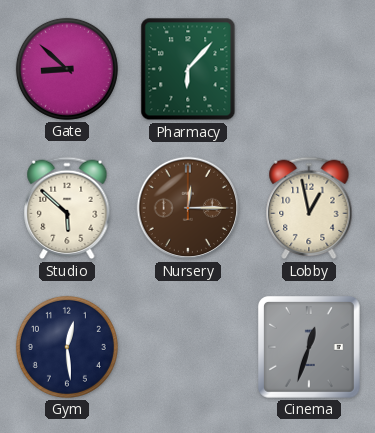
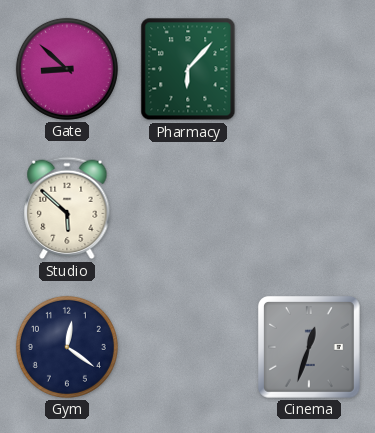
Nursery: 12:15 -> none
Lobby: 12:58 -> none
Gym: 12:29 -> 12:21
